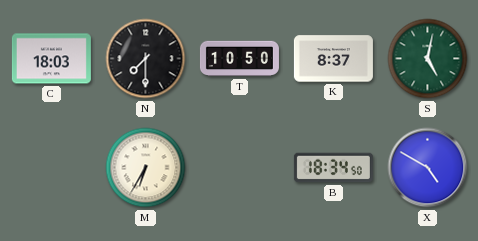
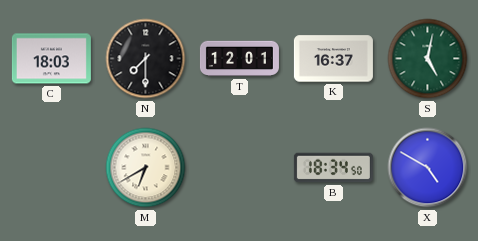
T: 10:50 -> 12:01
K: 8:37 -> 16:37
M: 6:35 -> 6:40
